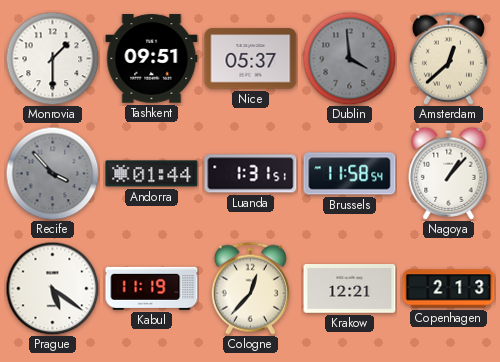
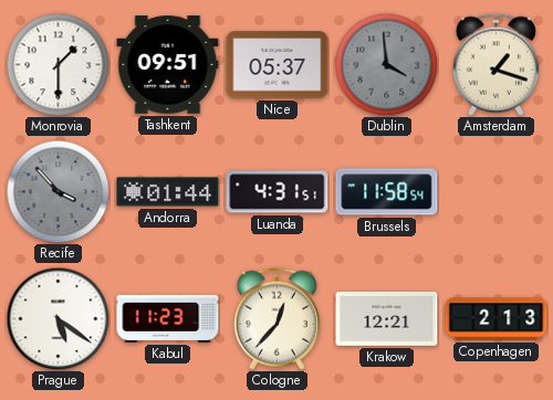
Amsterdam: 12:38 -> 1:18
Luanda: 1:31 -> 4:31
Nagoya: 1:07 -> none
Kabul: 11:19 -> 11:23
